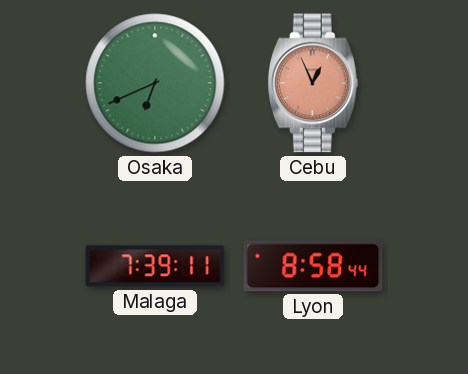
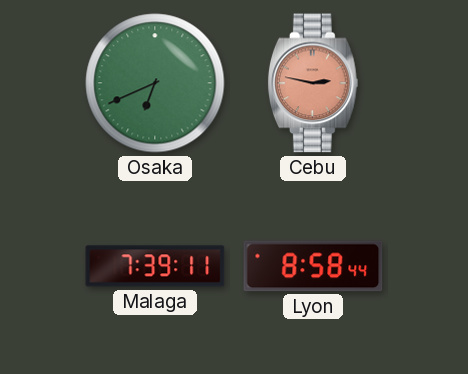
Cebu: 12:56 -> 2:47
